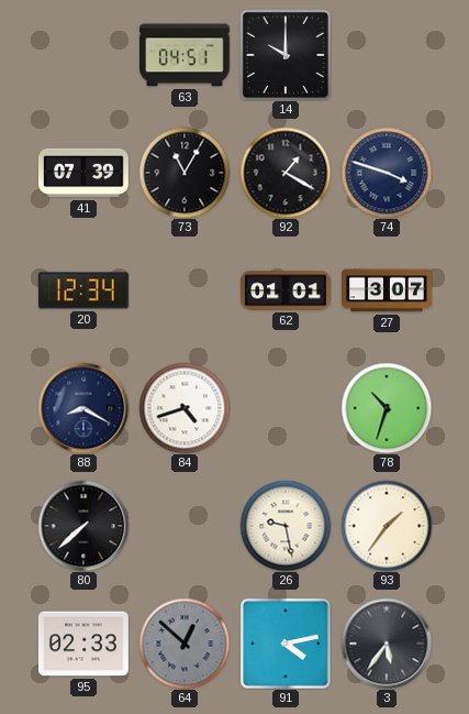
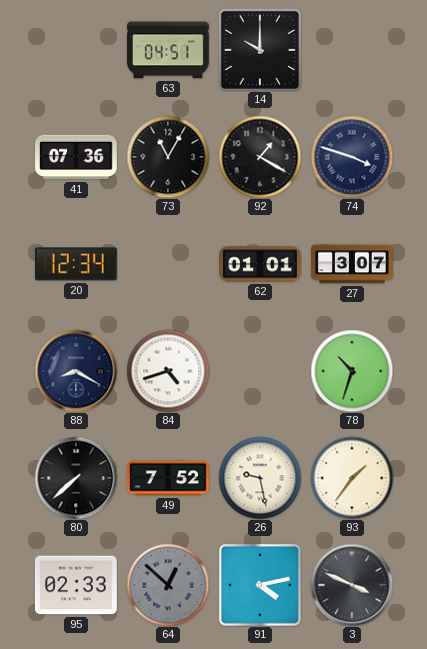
41: 07:39 -> 07:36
49: none -> 7:52
3: 5:36 -> 3:49
